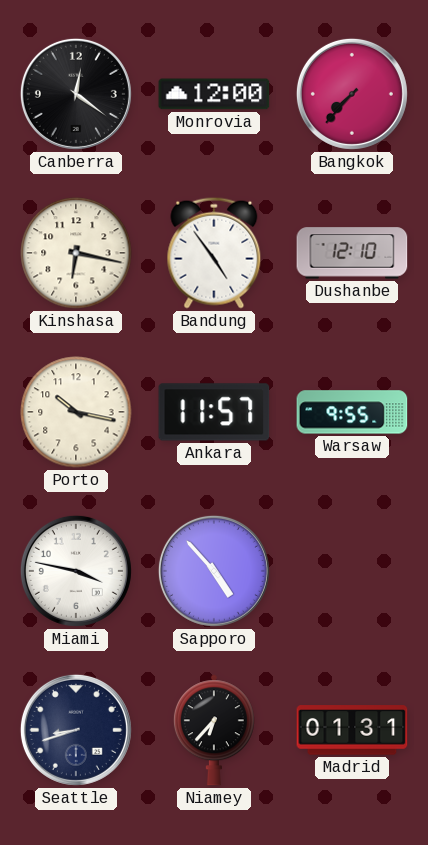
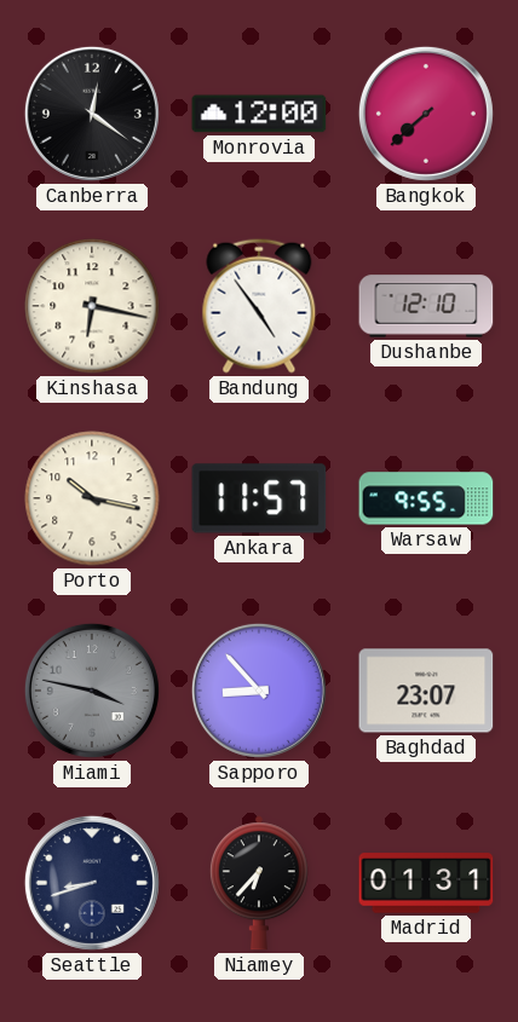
Bangkok: 7:37 -> 7:38
Miami dial: white -> grey
Sapporo: 4:53 -> 8:53
Baghdad: none -> 23:07
